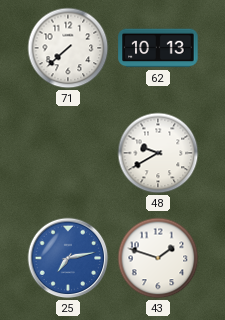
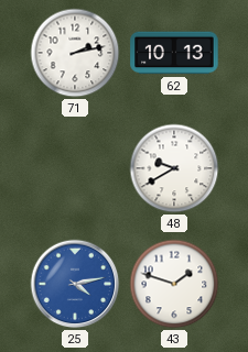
71: 7:38 -> 2:13
25: 7:13 -> 4:13
